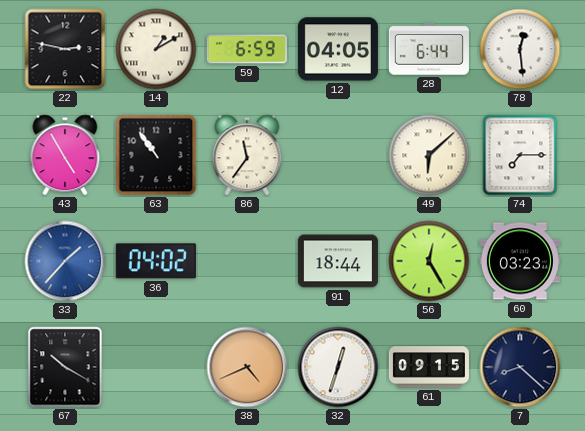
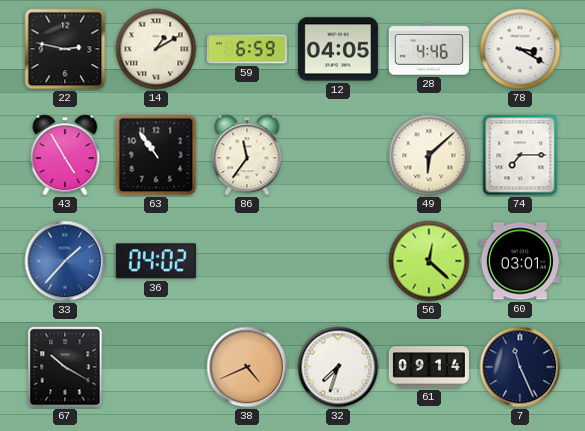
28: 6:44 -> 4:46
78: 12:29 -> 3:20
91: 18:44 -> none
56: 12:25 -> 12:22
60: 03:23 -> 03:01
32: 12:33 -> 7:33
61: 09:15 -> 09:14
7: 8:22 -> 11:26
